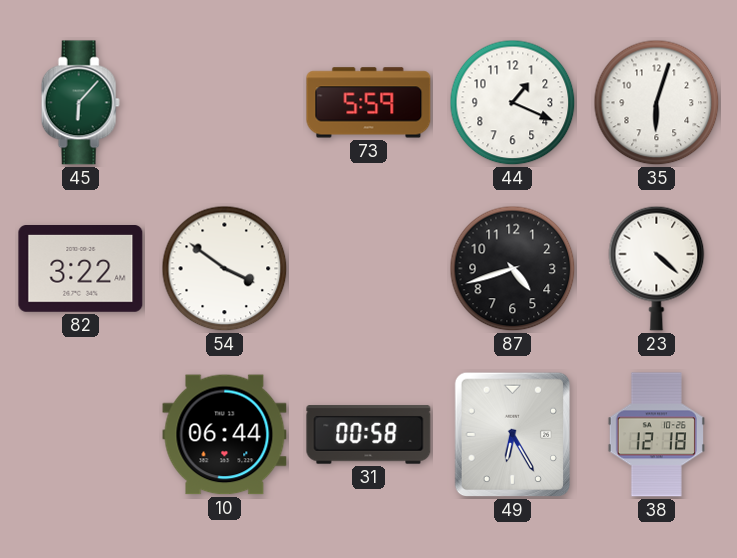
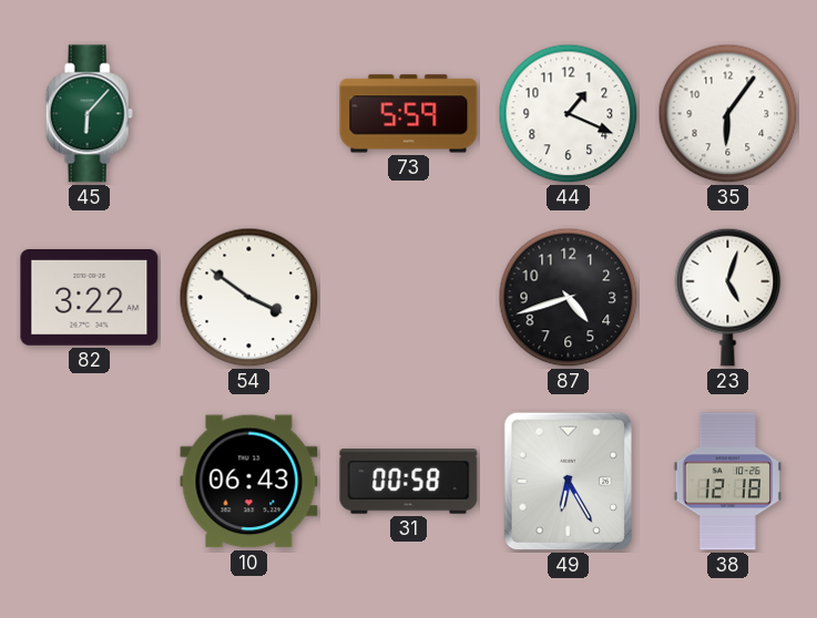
35: 6:03 -> 6:06
23: 4:22 -> 5:03
10: 06:44 -> 06:43
